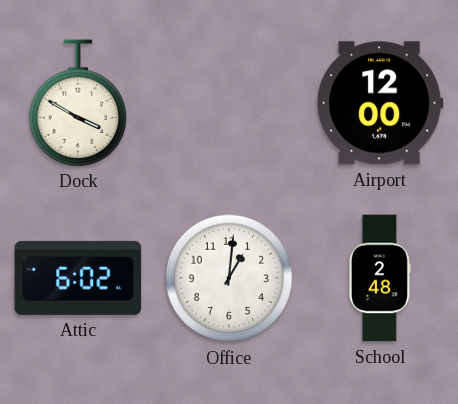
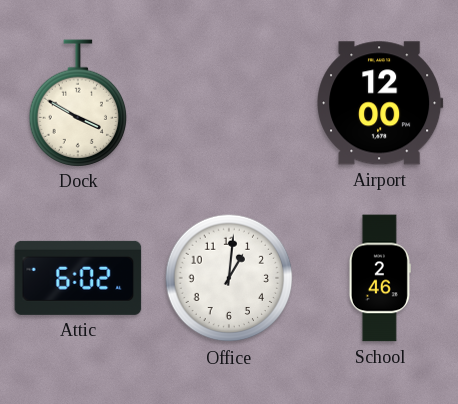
School: 2:48 -> 2:46
